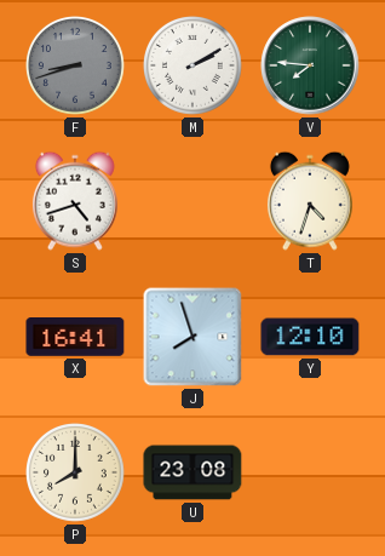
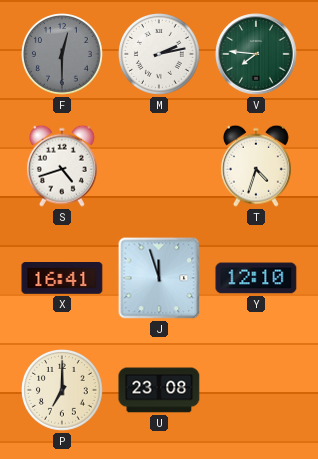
F: 8:42 -> 12:30
M: 2:10 -> 2:13
J: 7:57 -> 11:57
P: 8:00 -> 7:00
